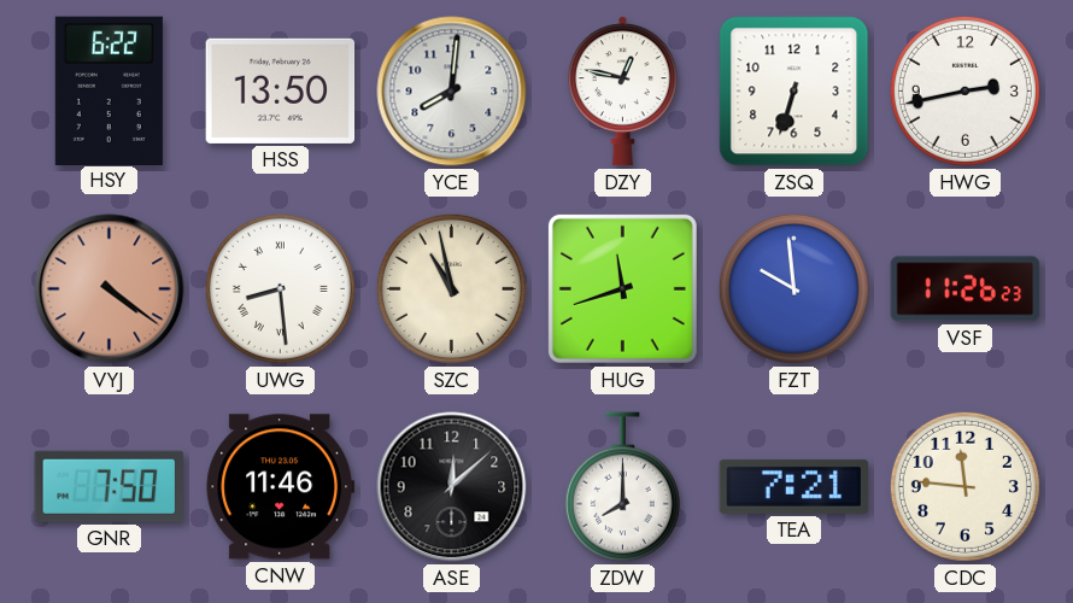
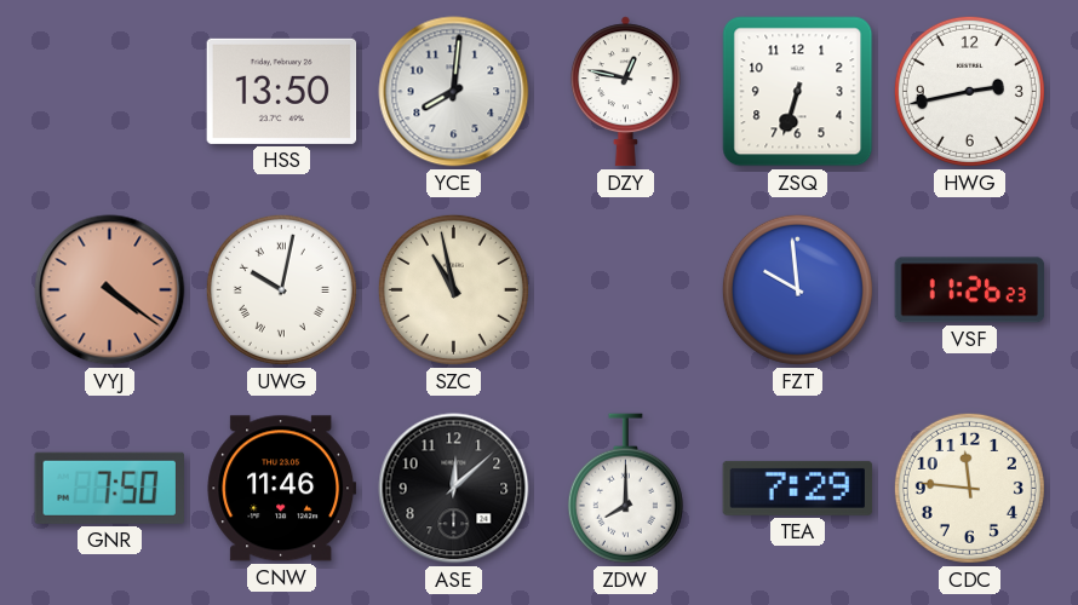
HSY: 6:22 -> none
UWG: 8:29 -> 10:02
HUG: 11:42 -> none
TEA: 7:21 -> 7:29
